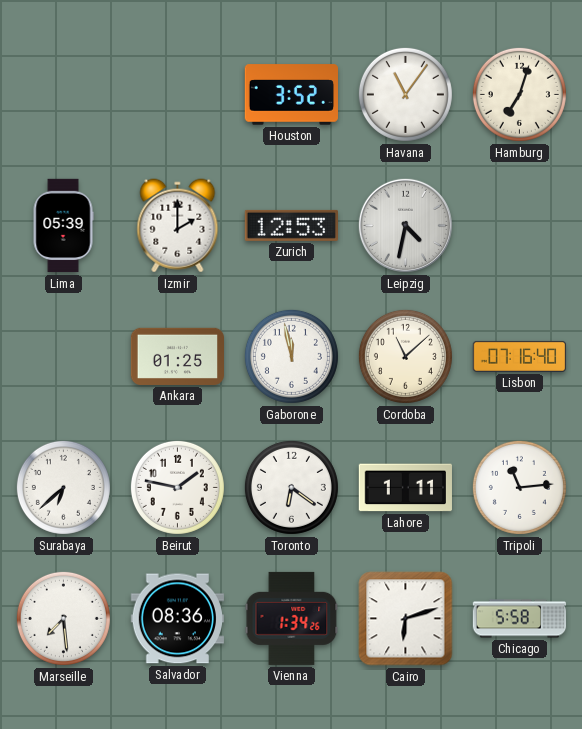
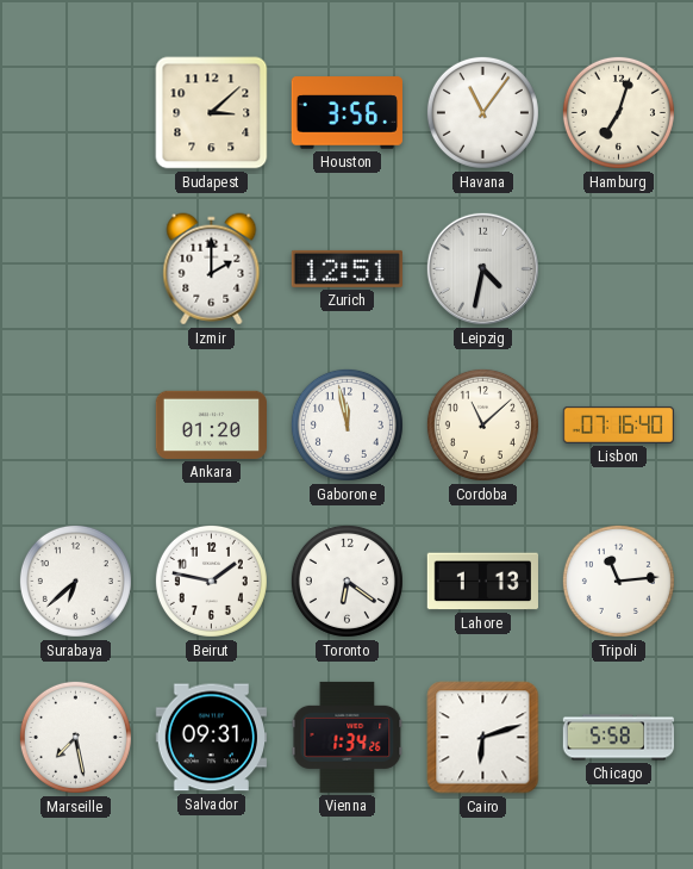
Budapest: none -> 3:08
Houston: 3:52 -> 3:56
Lima: 05:39 -> none
Zurich: 12:53 -> 12:51
Ankara: 01:25 -> 01:20
Lahore: 1:11 -> 1:13
Marseille: 7:29 -> 7:28
Salvador: 08:36 -> 09:31
